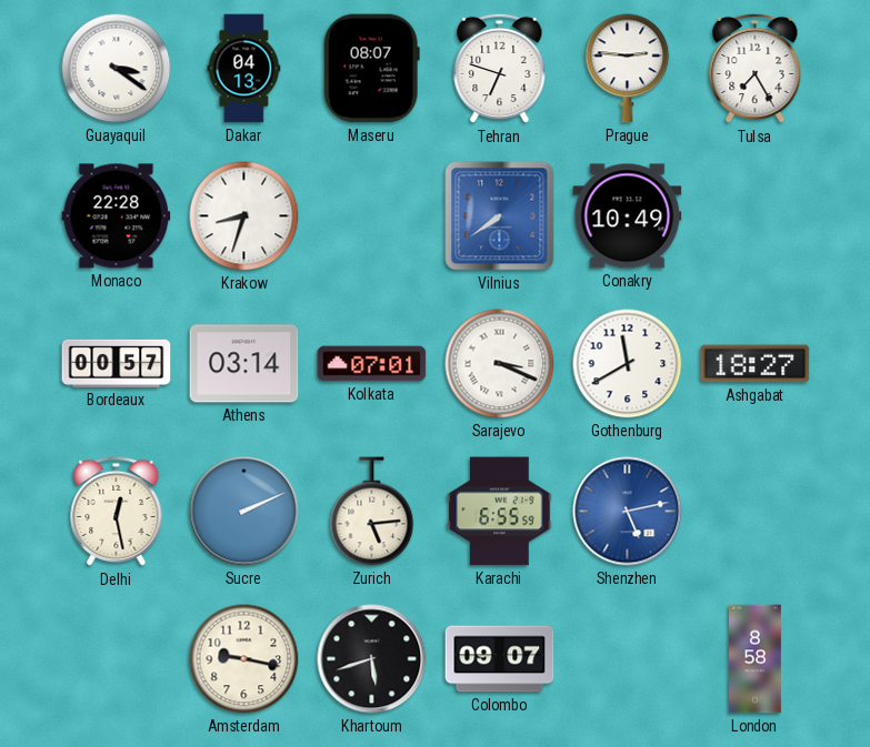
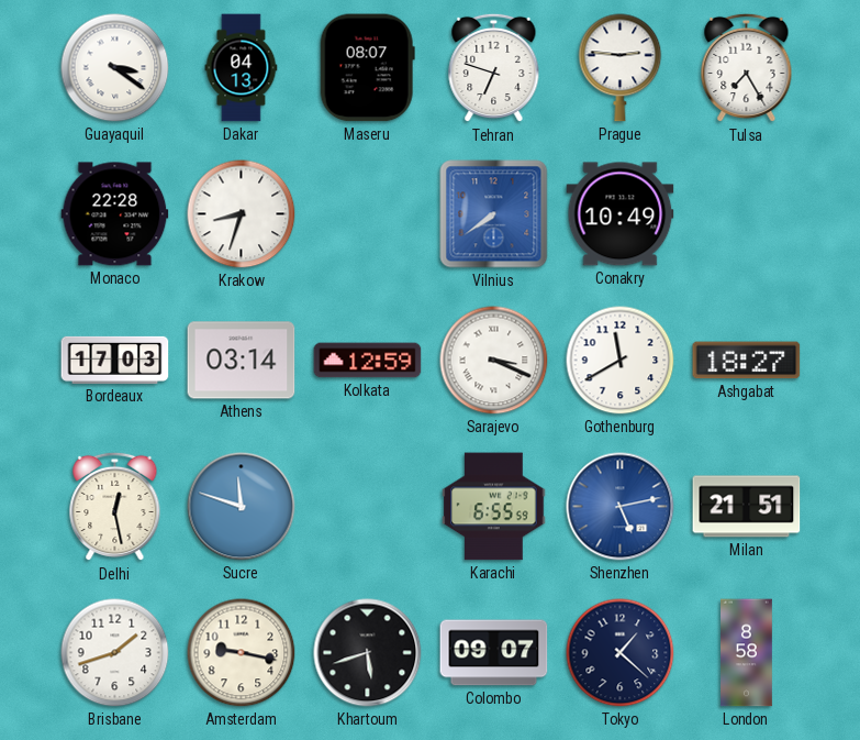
Bordeaux: 00:57 -> 17:03
Kolkata: 07:01 -> 12:59
Sucre: 2:11 -> 11:48
Zurich: 5:14 -> none
Milan: none -> 21:51
Brisbane: none -> 1:42
Tokyo: none -> 1:22
